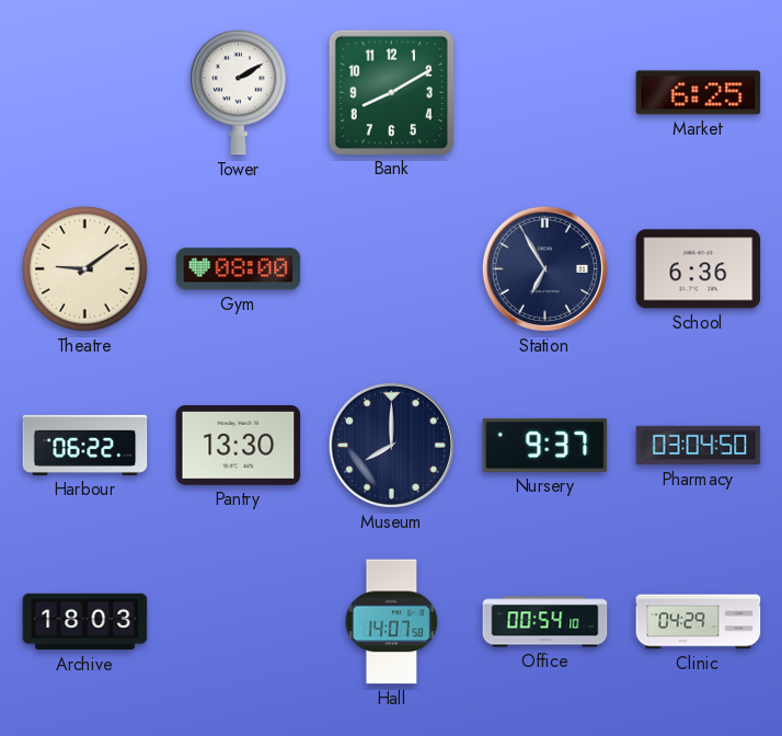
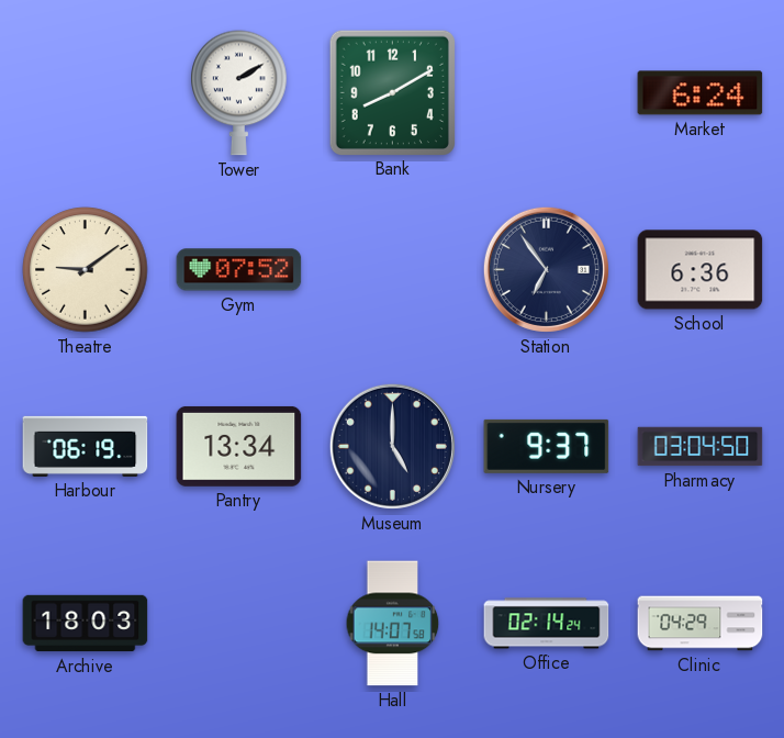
Market: 6:25 -> 6:24
Gym: 08:00 -> 07:52
Station: 6:55 -> 6:54
Harbour: 06:22 -> 06:19
Pantry: 13:30 -> 13:34
Museum: 8:00 -> 5:00
Office: 00:54 -> 02:14
